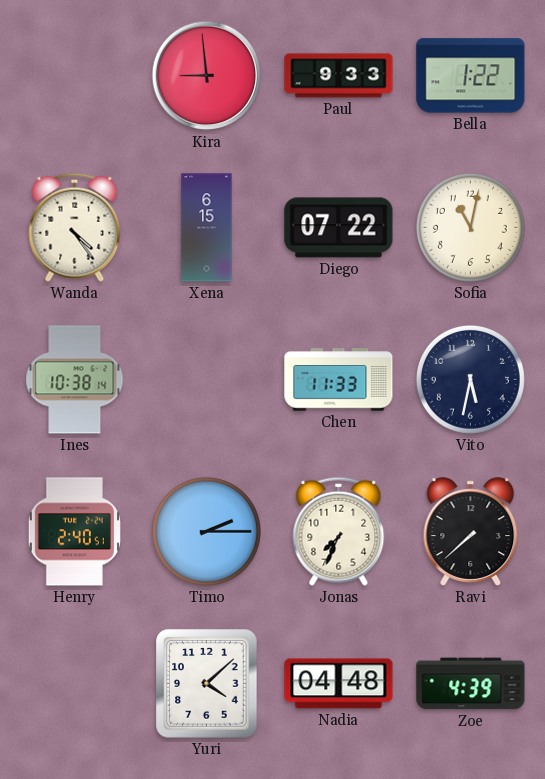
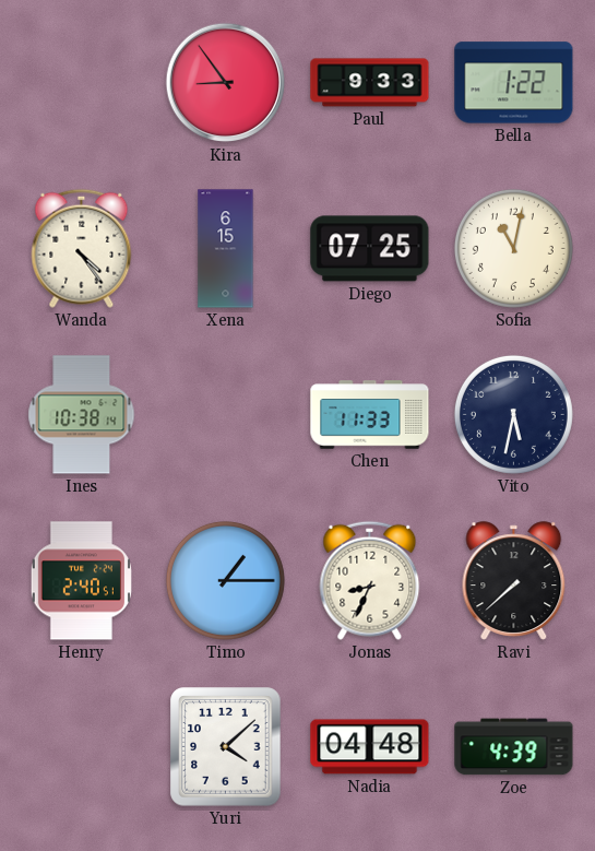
Kira: 8:59 -> 8:54
Diego: 07:22 -> 07:25
Timo: 2:15 -> 1:15
Jonas: 7:34 -> 8:34
